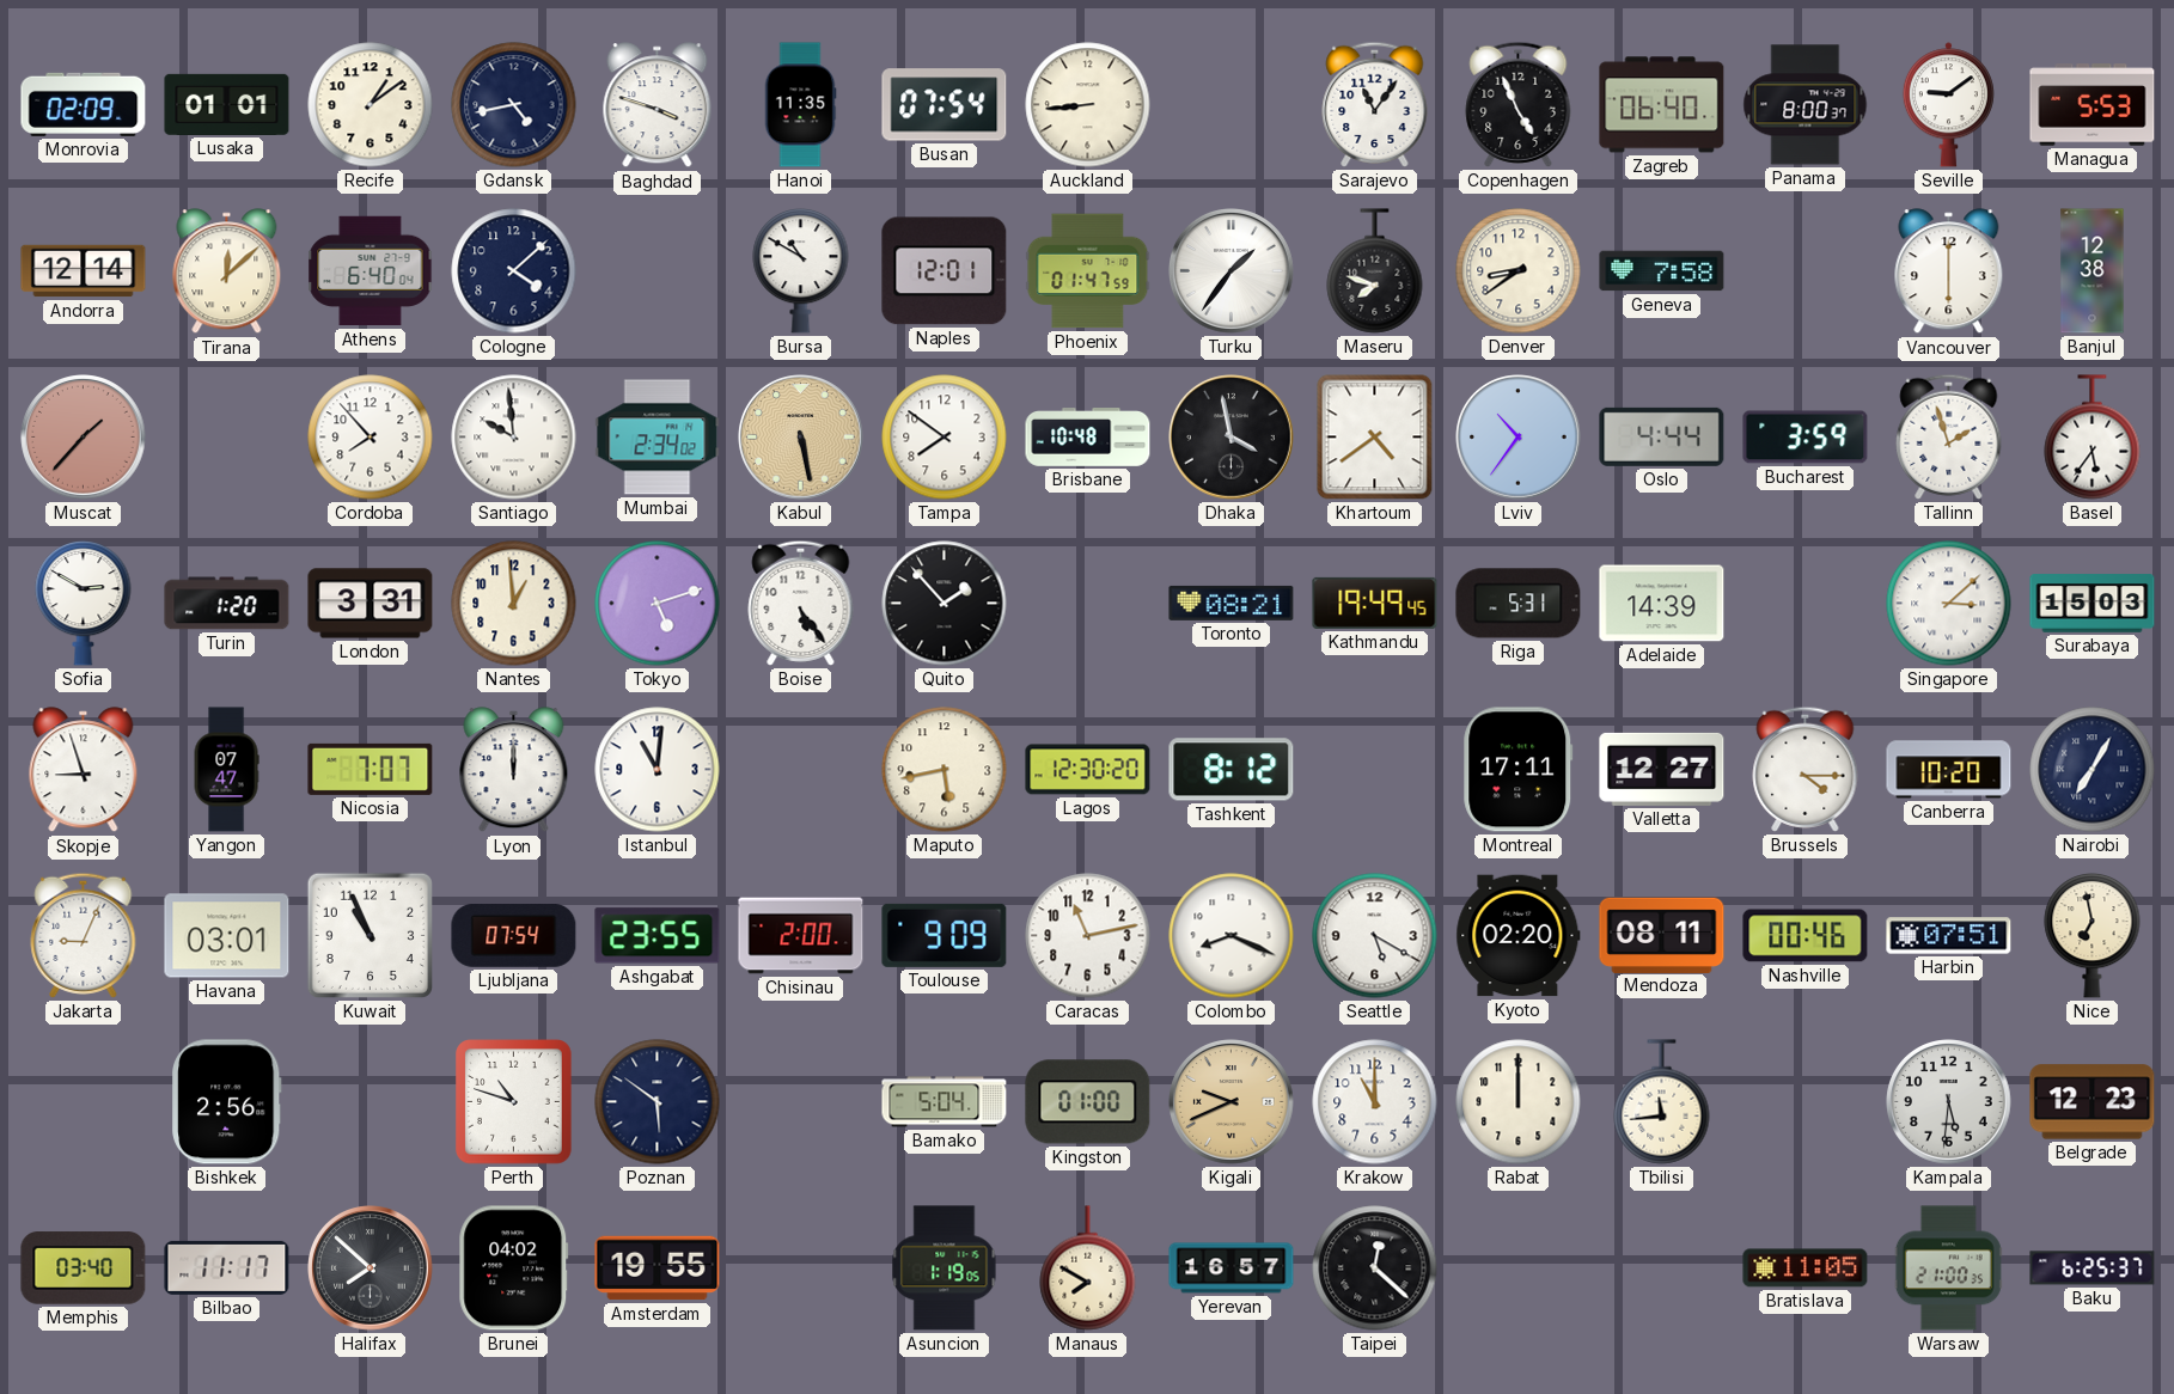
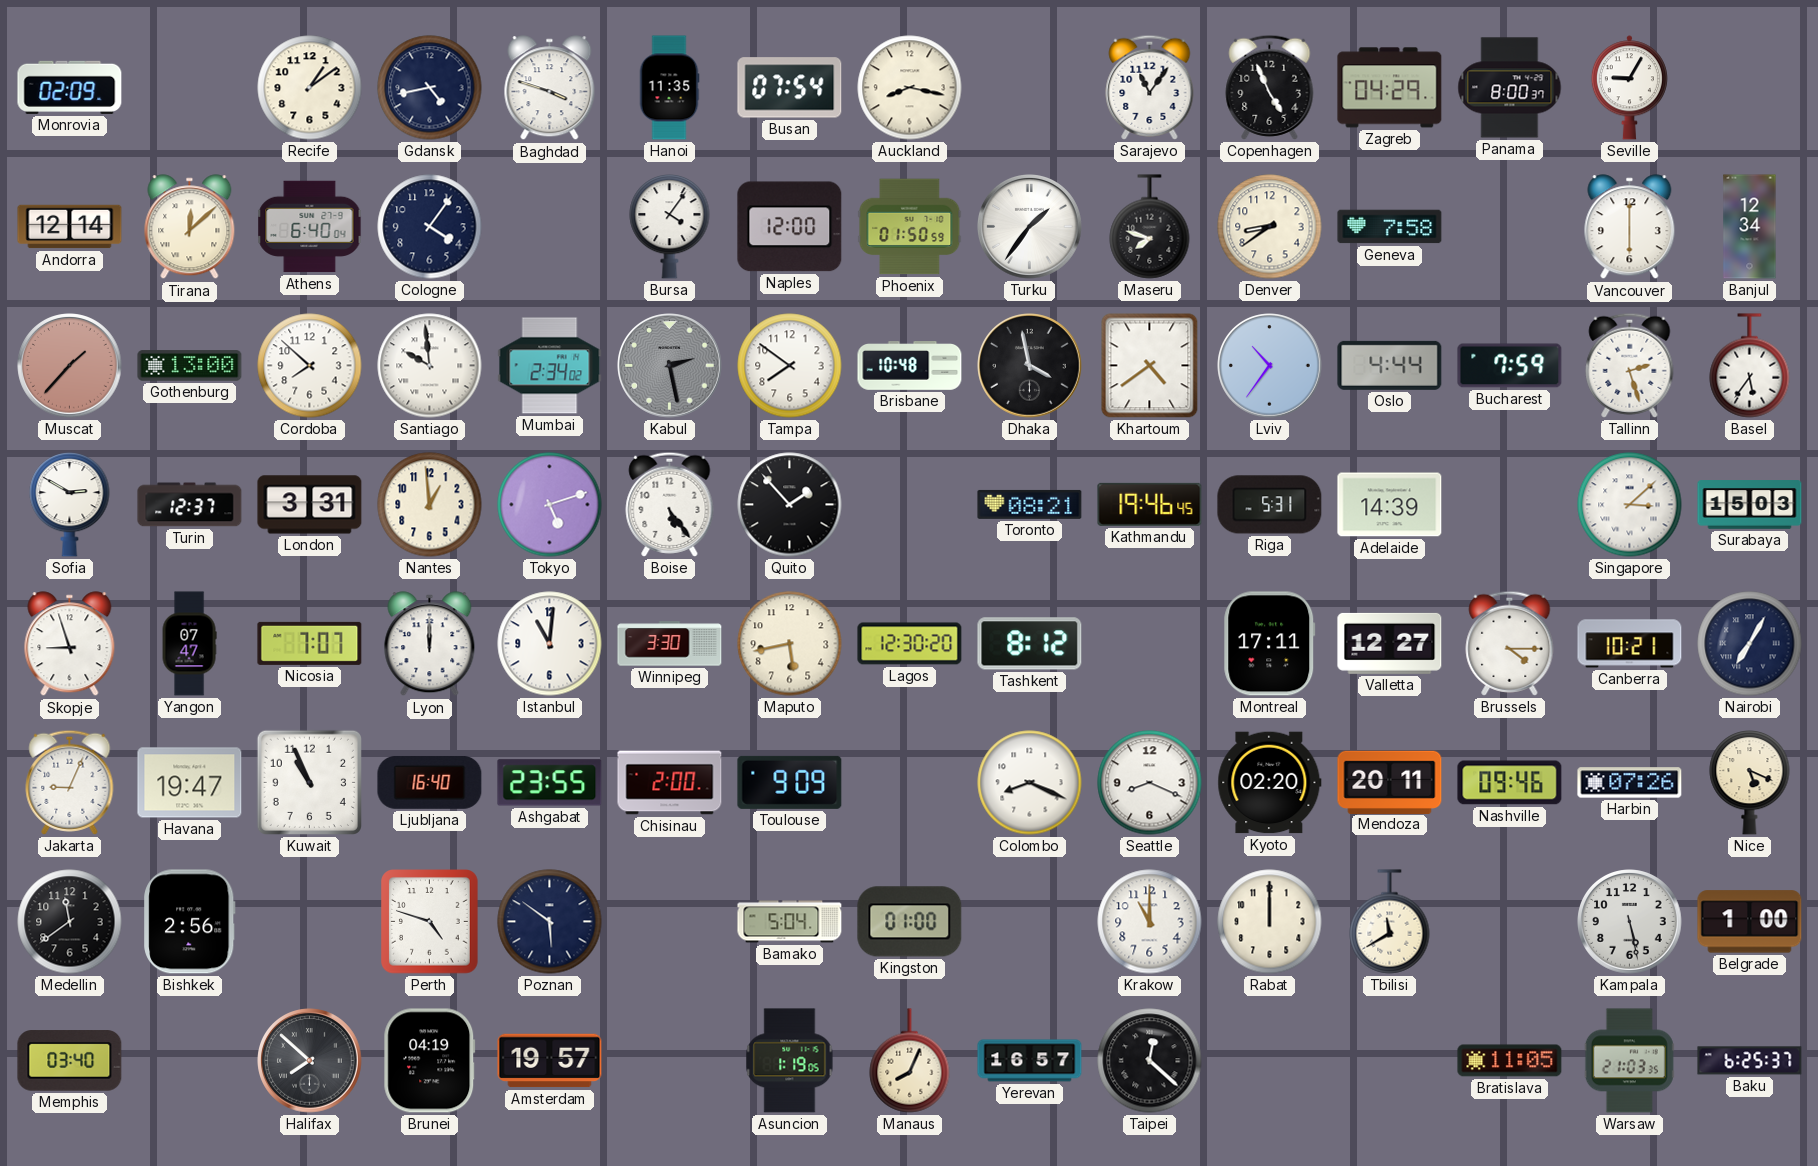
Lusaka: 01:01 -> none
Auckland: 8:44 -> 8:17
Zagreb: 06:40 -> 04:29
Seville: 9:09 -> 9:05
Managua: 5:53 -> none
Cologne: 4:08 -> 4:06
Bursa: 10:50 -> 4:06
Naples: 12:01 -> 12:00
Phoenix: 01:47 -> 01:50
Banjul: 12:38 -> 12:34
Gothenburg: none -> 13:00
Cordoba: 7:53 -> 7:52
Kabul: 5:28 -> 2:28
Kabul dial: champagne -> grey
Bucharest: 3:59 -> 7:59
Tallinn: 1:57 -> 2:27
Turin: 1:20 -> 12:37
Kathmandu: 19:49 -> 19:46
Winnipeg: none -> 3:30
Canberra: 10:20 -> 10:21
Havana: 03:01 -> 19:47
Ljubljana: 07:54 -> 16:40
Caracas: 11:13 -> none
Seattle: 5:20 -> 8:19
Mendoza: 08:11 -> 20:11
Nashville: 00:46 -> 09:46
Harbin: 07:51 -> 07:26
Nice: 6:58 -> 5:19
Medellin: none -> 11:39
Perth: 10:48 -> 4:48
Kigali: 9:41 -> none
Tbilisi: 11:44 -> 11:40
Kampala: 5:31 -> 5:28
Belgrade: 12:23 -> 1:00
Bilbao: 11:17 -> none
Brunei: 04:02 -> 04:19
Amsterdam: 19:55 -> 19:57
Manaus: 7:50 -> 8:04
Warsaw: 21:00 -> 21:03
